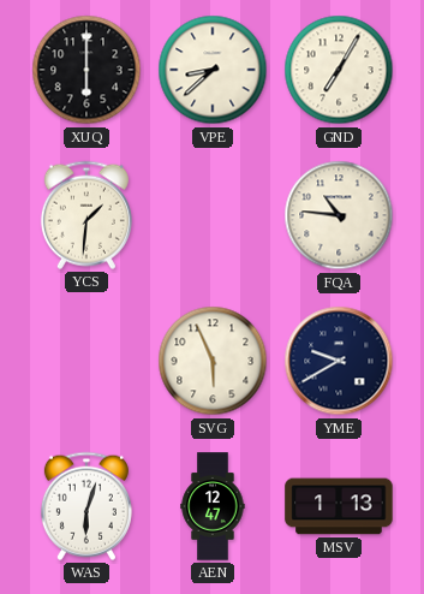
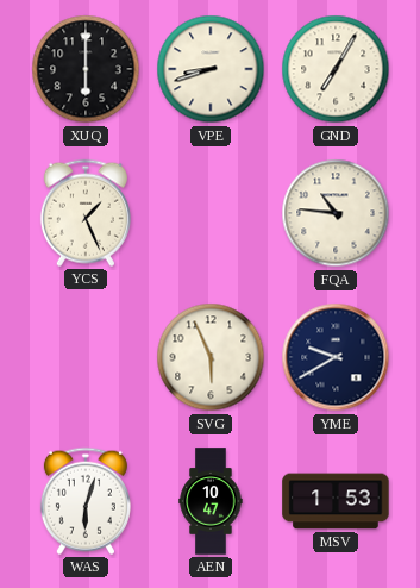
VPE: 8:38 -> 8:42
YCS: 1:31 -> 1:26
AEN: 12:47 -> 10:47
MSV: 1:13 -> 1:53
